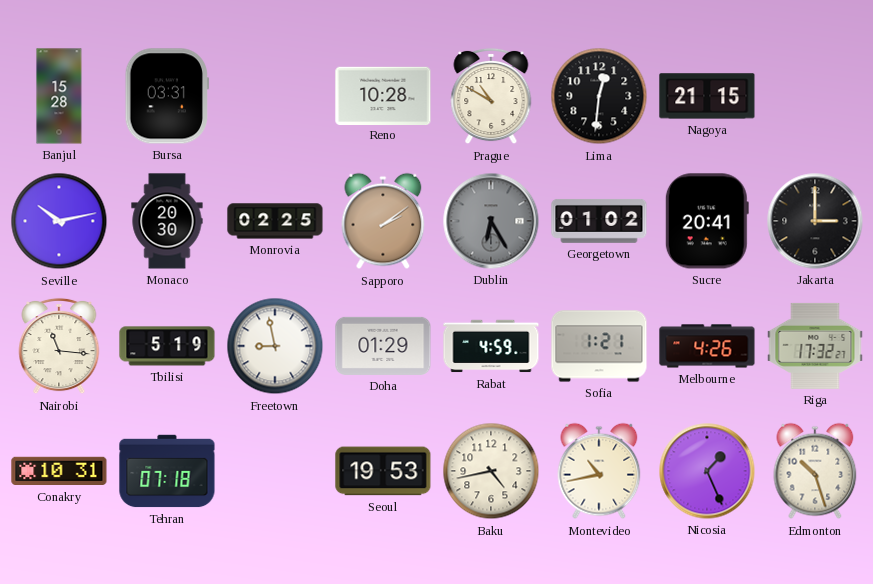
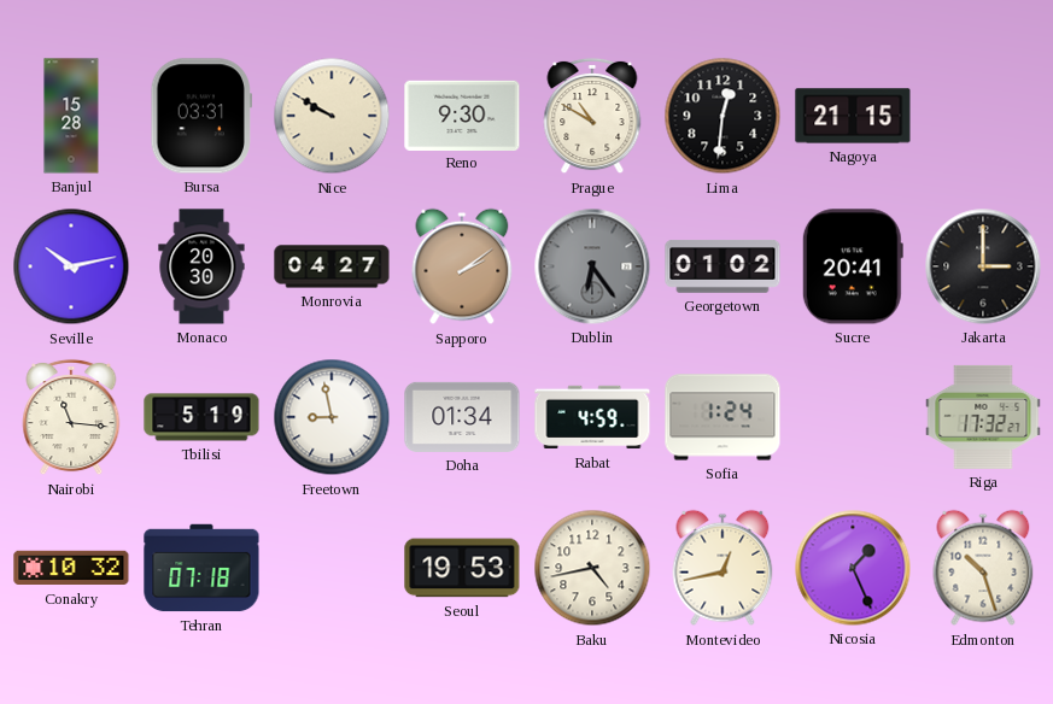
Nice: none -> 9:50
Reno: 10:28 -> 9:30
Monrovia: 02:25 -> 04:27
Dublin: 6:25 -> 6:24
Doha: 01:29 -> 01:34
Sofia: 1:21 -> 1:24
Melbourne: 4:26 -> none
Conakry: 10:31 -> 10:32
Montevideo: 10:43 -> 12:43
